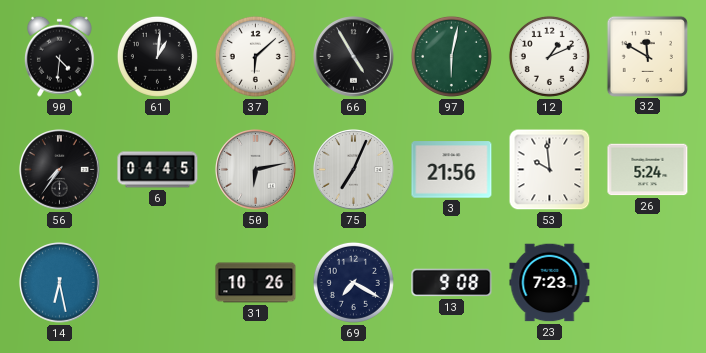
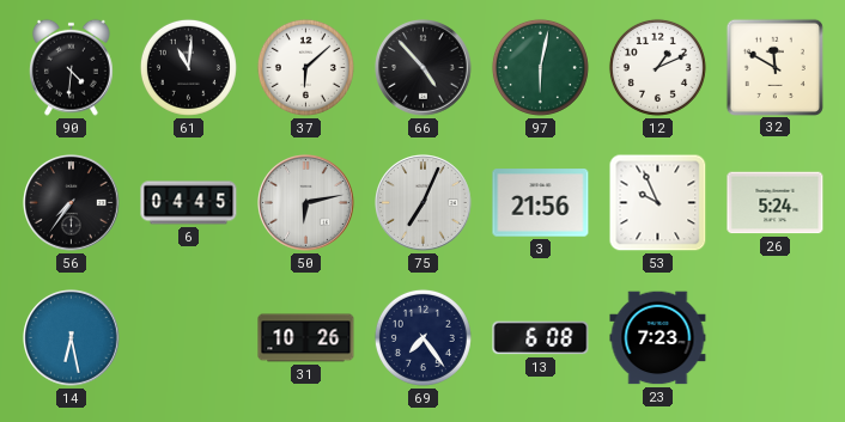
61: 1:01 -> 11:01
66: 4:55 -> 4:53
53: 9:59 -> 9:56
69: 7:20 -> 7:24
13: 9:08 -> 6:08
